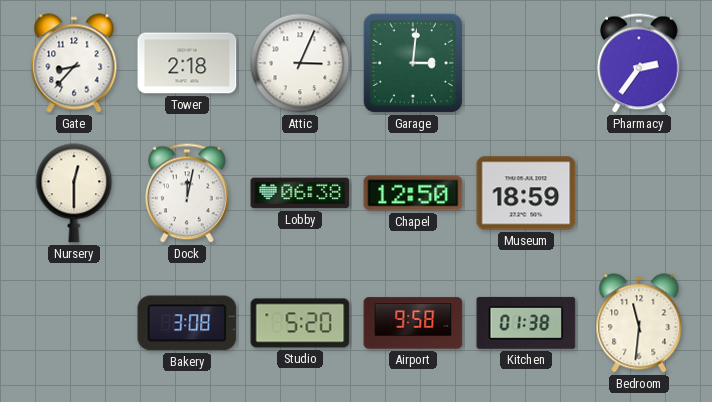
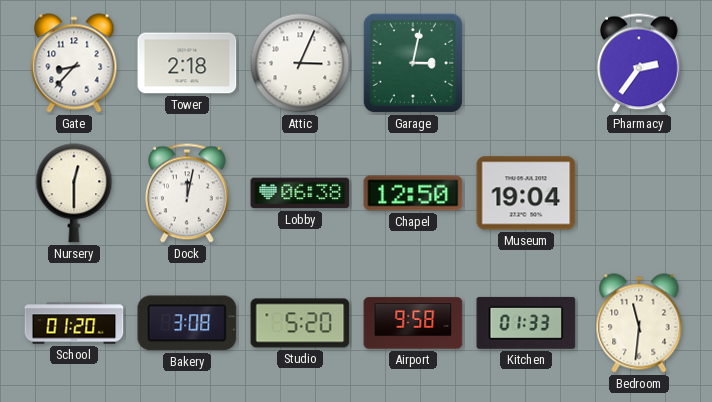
Garage: 3:01 -> 3:02
Museum: 18:59 -> 19:04
School: none -> 01:20
Kitchen: 01:38 -> 01:33
